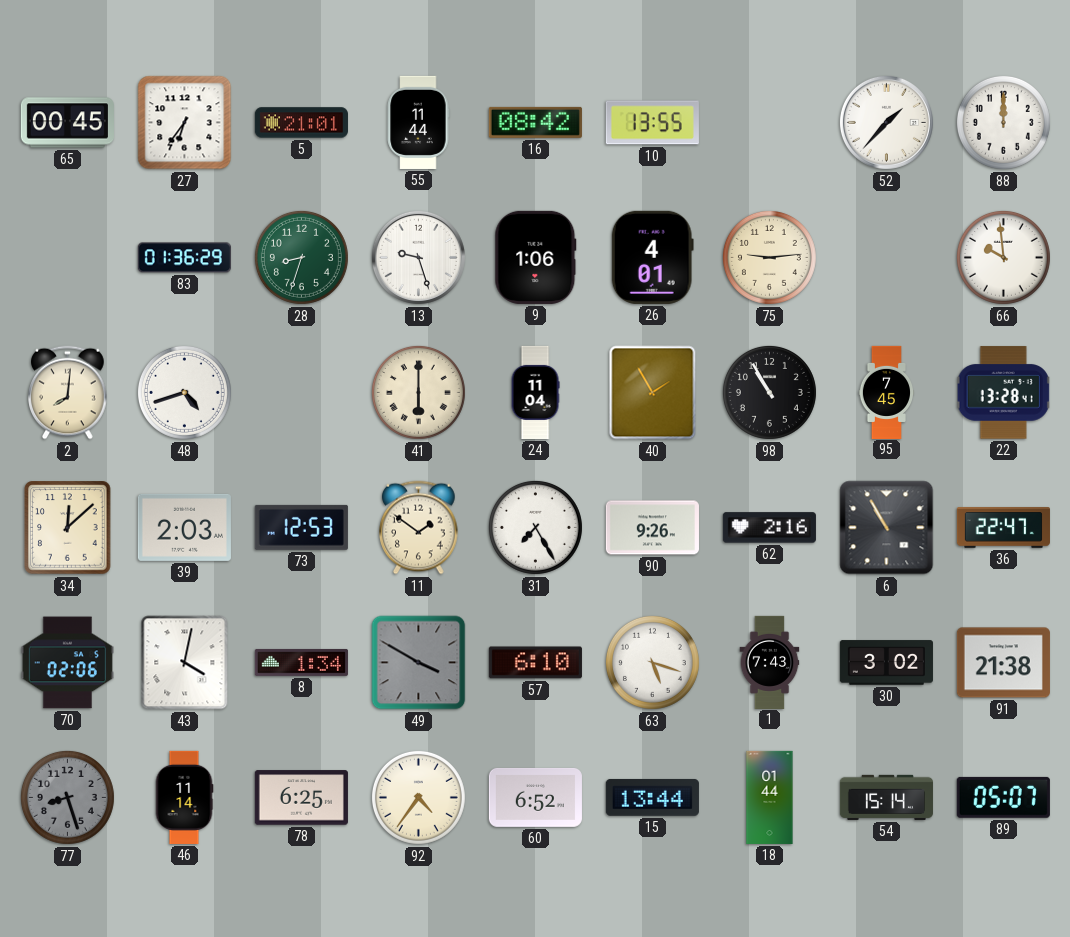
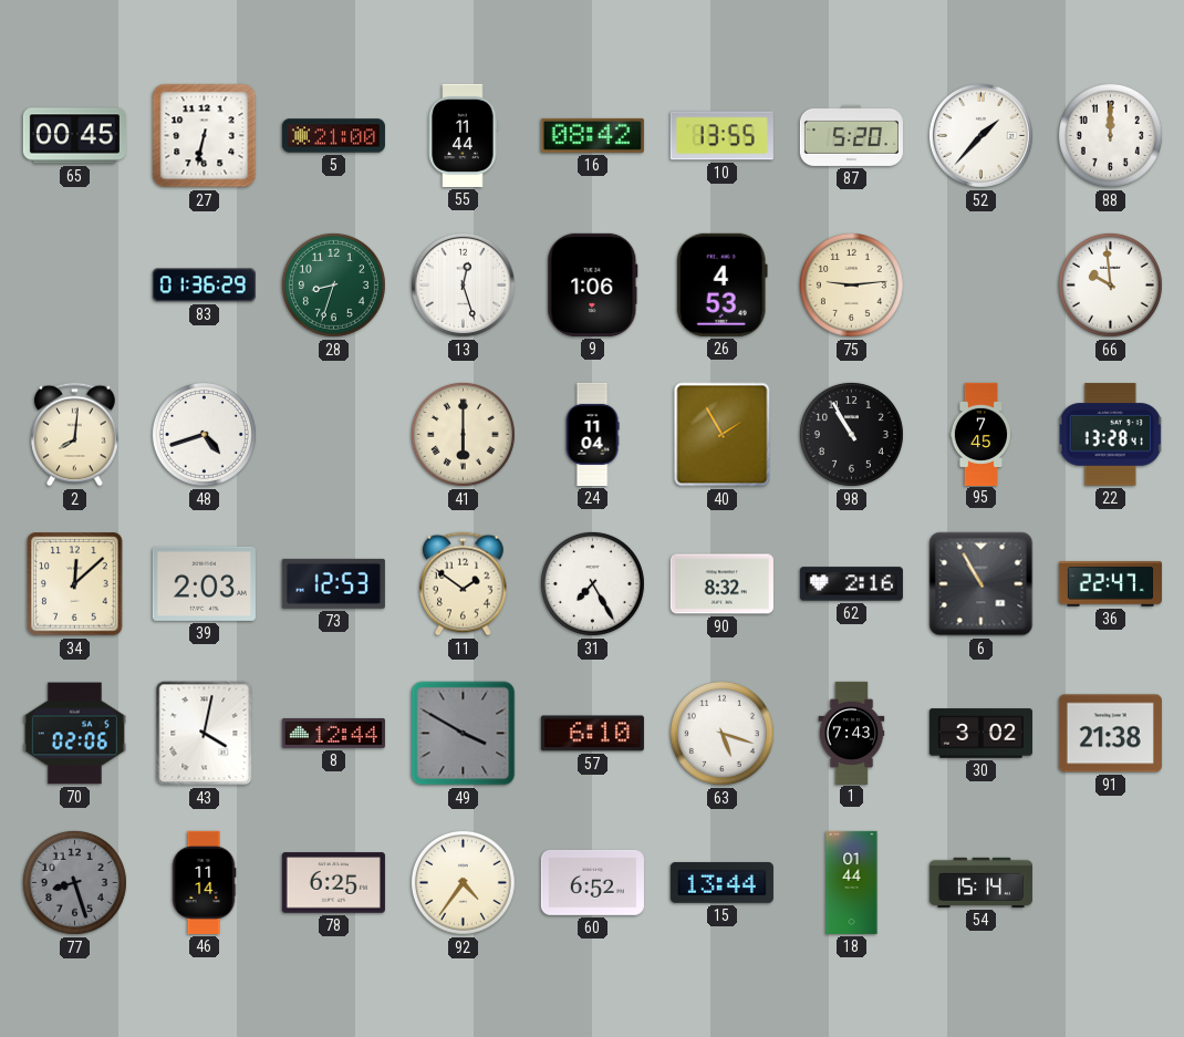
27: 6:36 -> 6:32
5: 21:01 -> 21:00
87: none -> 5:20
13: 9:27 -> 12:27
26: 4:01 -> 4:53
90: 9:26 -> 8:32
8: 1:34 -> 12:44
89: 05:07 -> none
